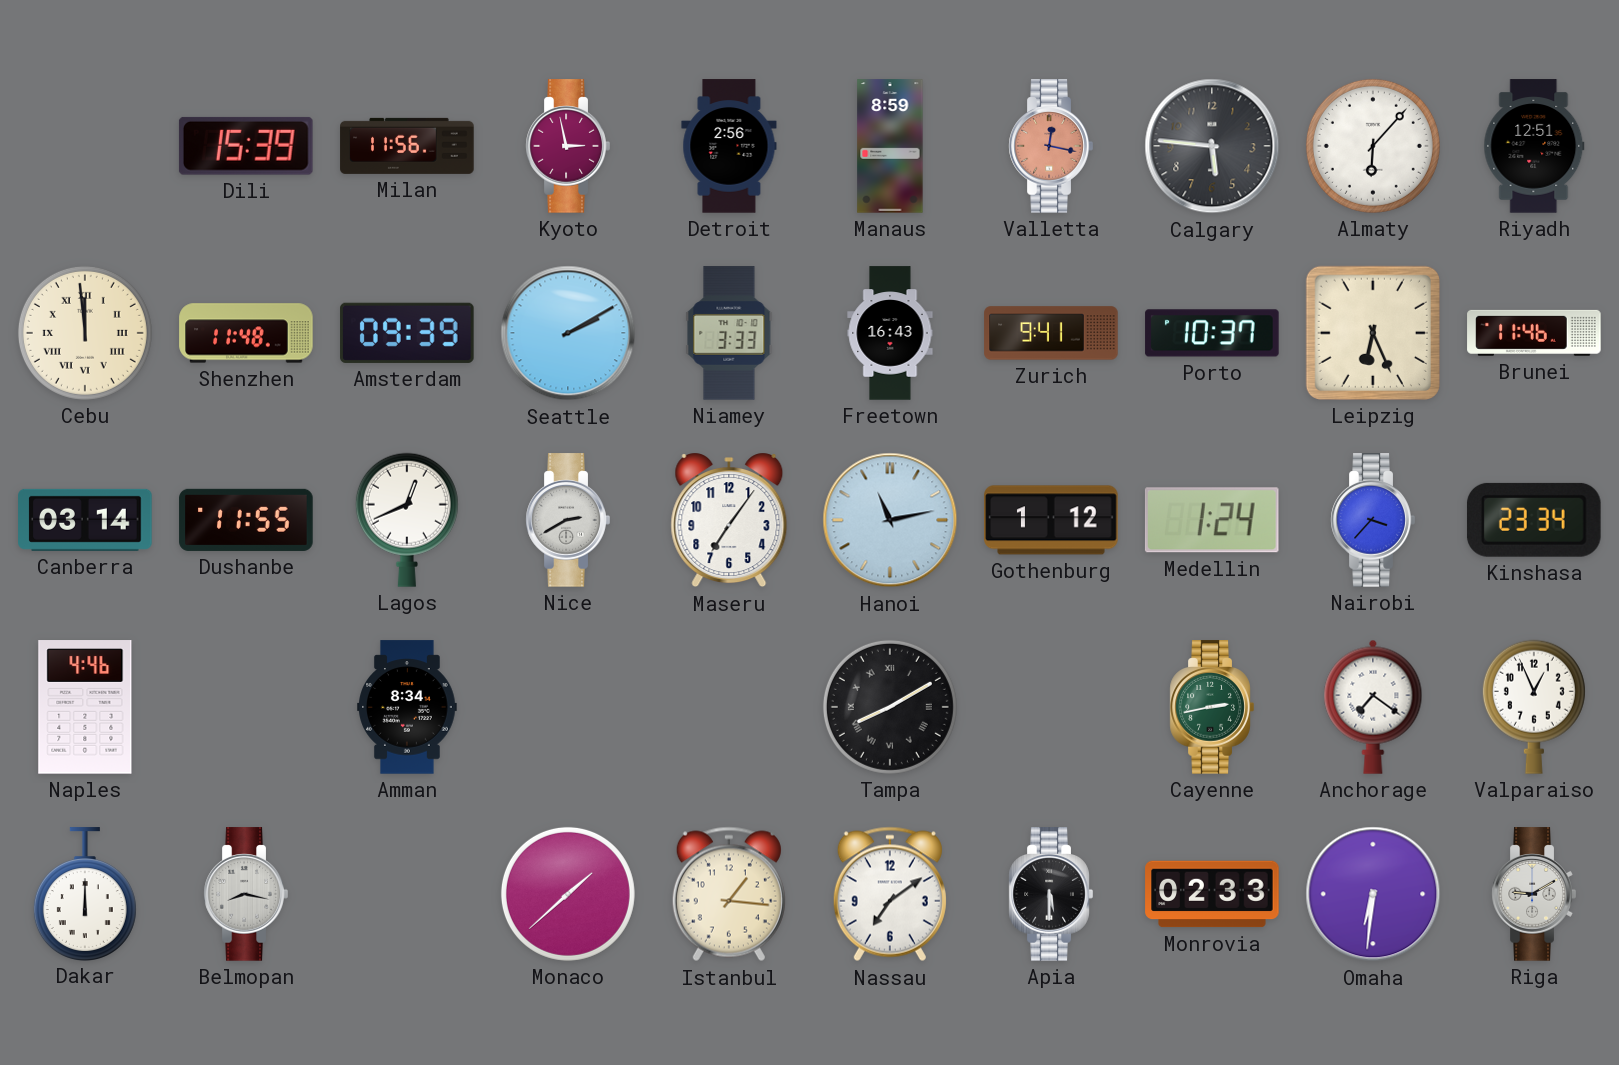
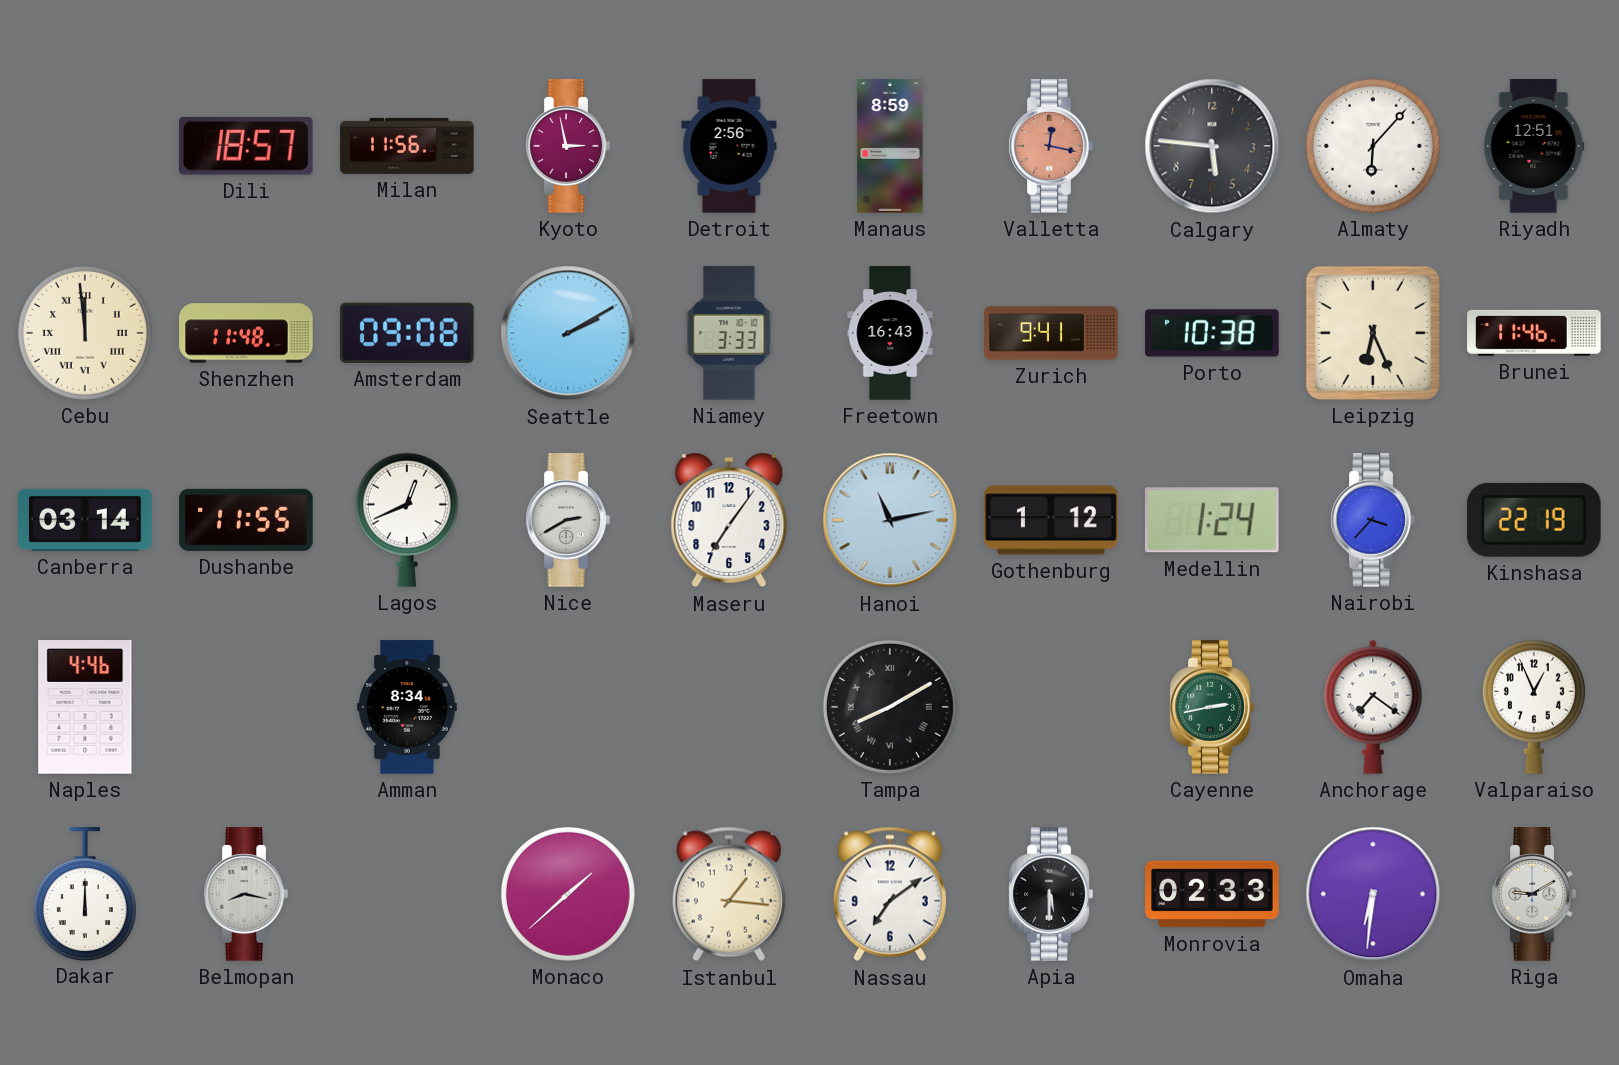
Dili: 15:39 -> 18:57
Amsterdam: 09:39 -> 09:08
Porto: 10:37 -> 10:38
Kinshasa: 23:34 -> 22:19
